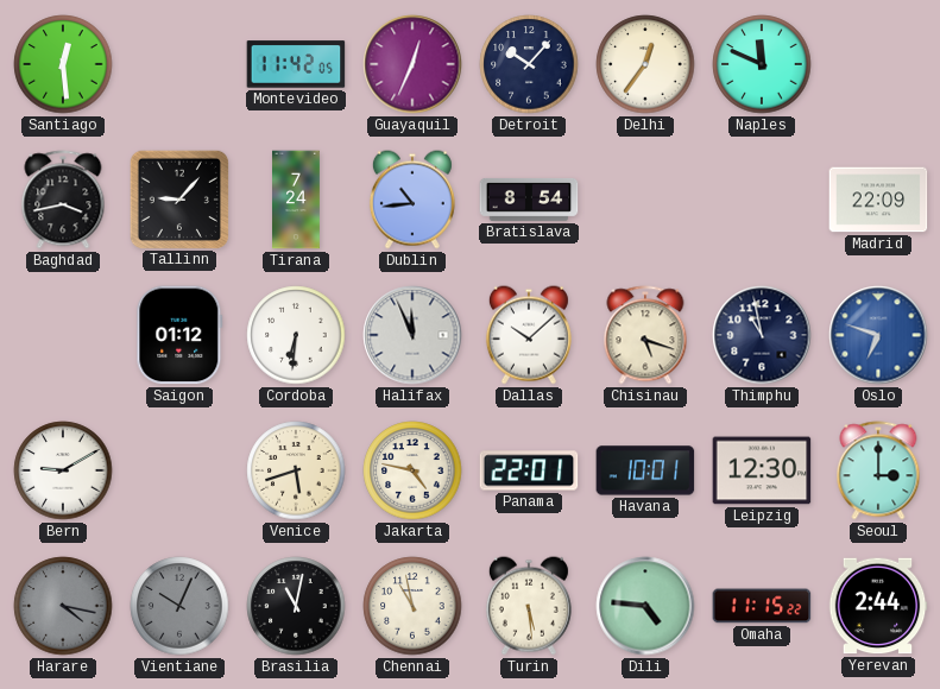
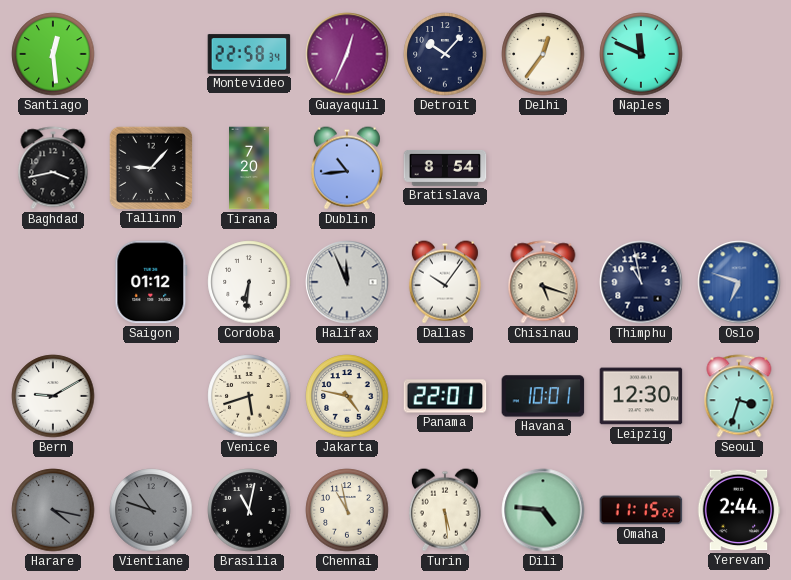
Montevideo: 11:42 -> 22:58
Tirana: 7:24 -> 7:20
Madrid: 22:09 -> none
Dallas: 10:08 -> 10:06
Seoul: 3:00 -> 3:33
Vientiane: 10:04 -> 10:48
